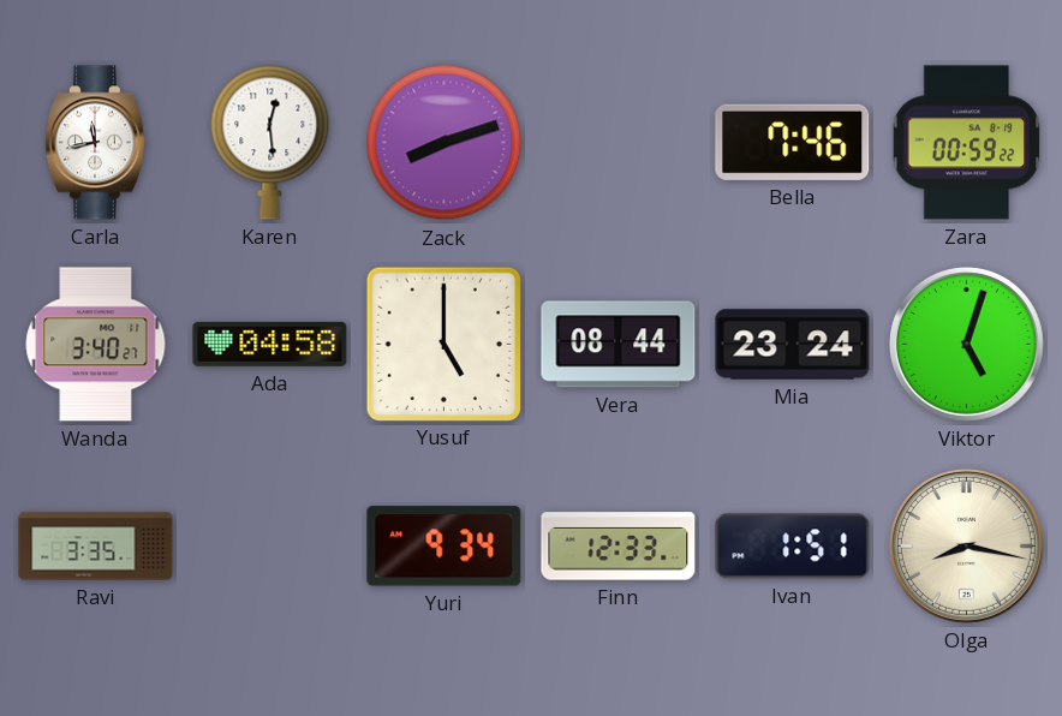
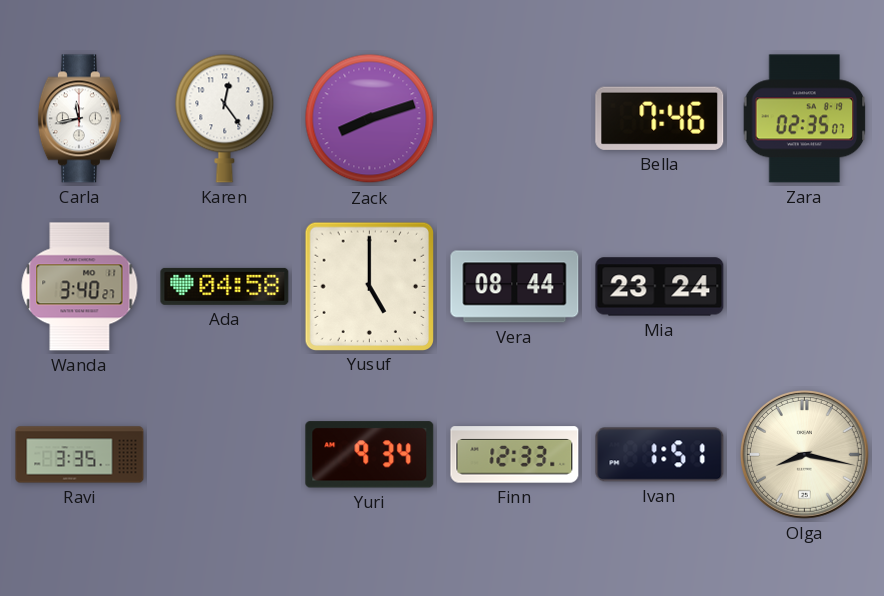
Karen: 12:29 -> 12:24
Zara: 00:59 -> 02:35
Viktor: 5:03 -> none
